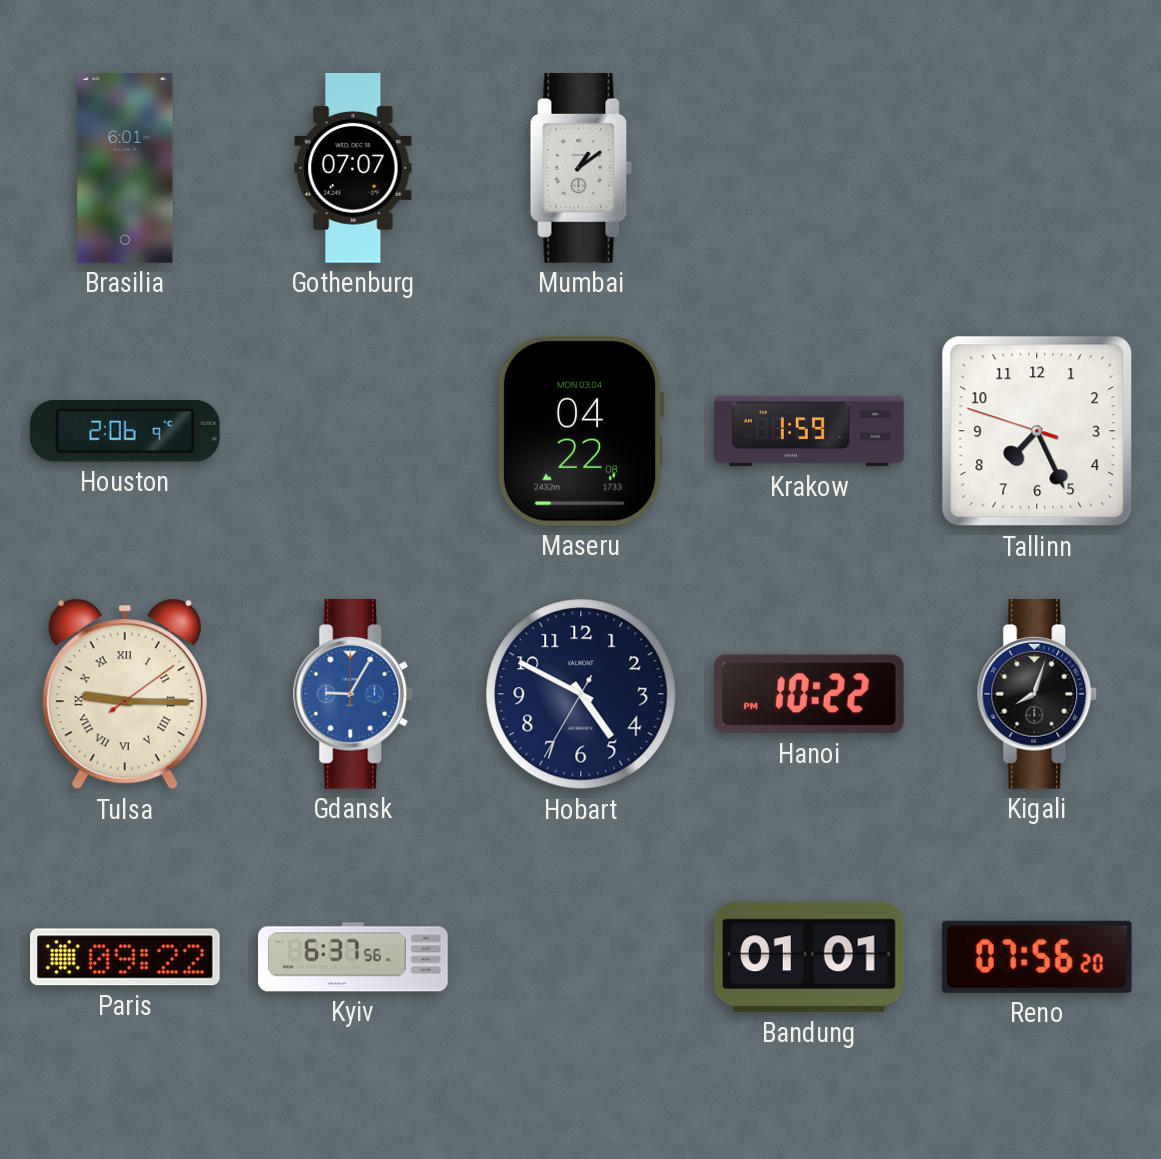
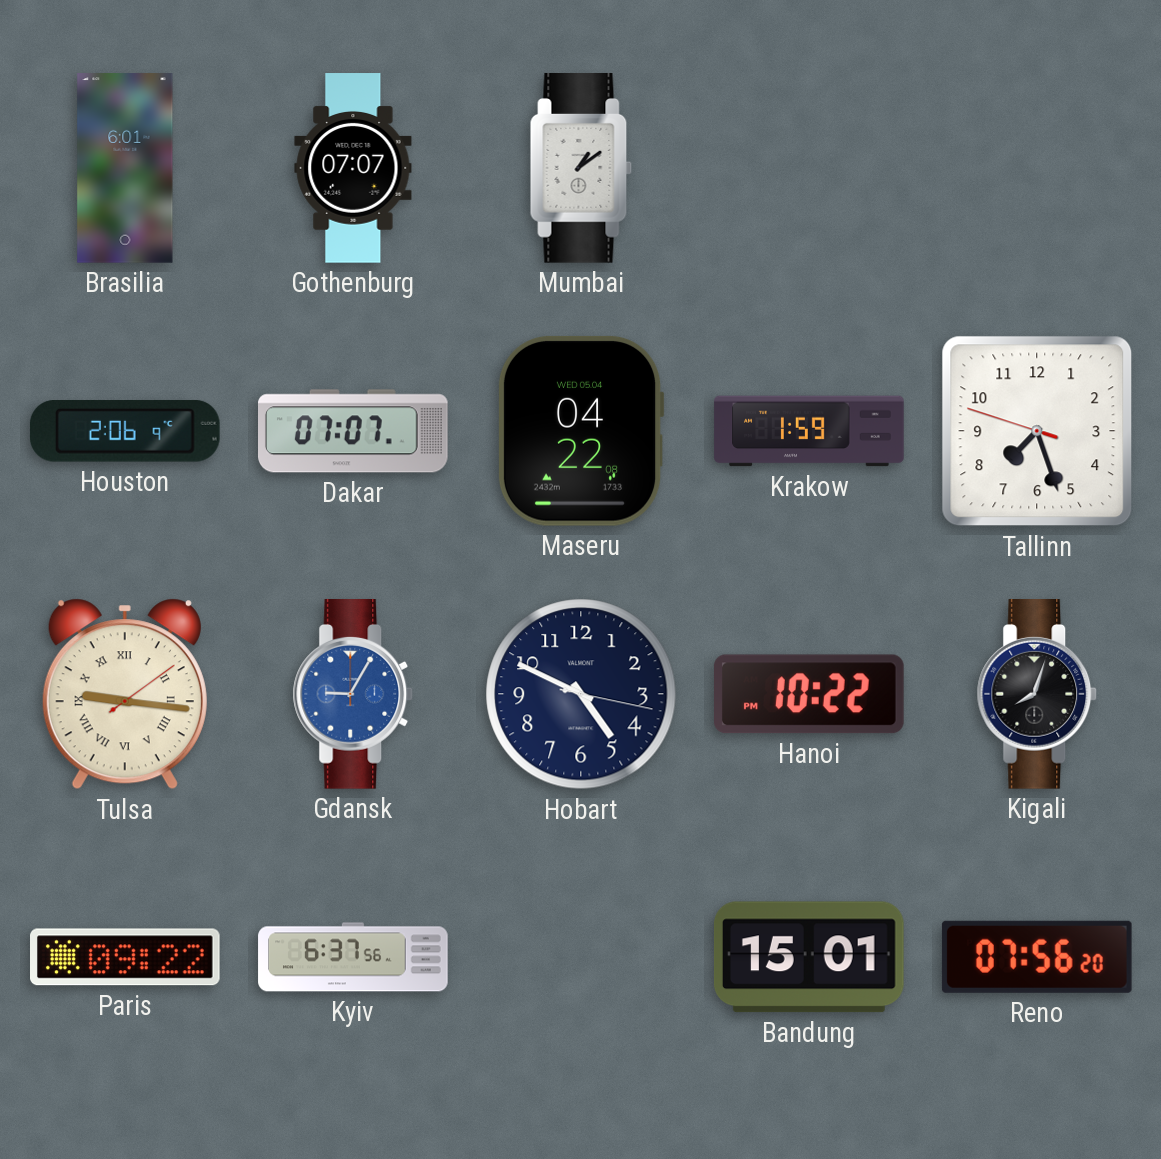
Dakar: none -> 07:07
Maseru date: MON 03.04 -> WED 05.04
Tallinn: 7:25 -> 7:26
Tulsa: 9:15 -> 9:16
Hobart: 4:49:35 -> 4:49:17
Bandung: 01:01 -> 15:01
